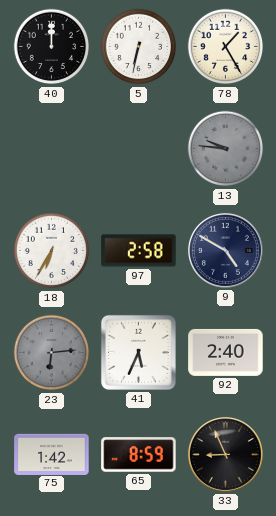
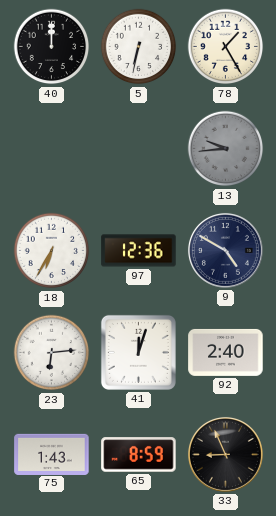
13: 9:46 -> 9:44
97: 2:58 -> 12:36
23 dial: grey -> white
41: 5:34 -> 12:03
75: 1:42 -> 1:43
